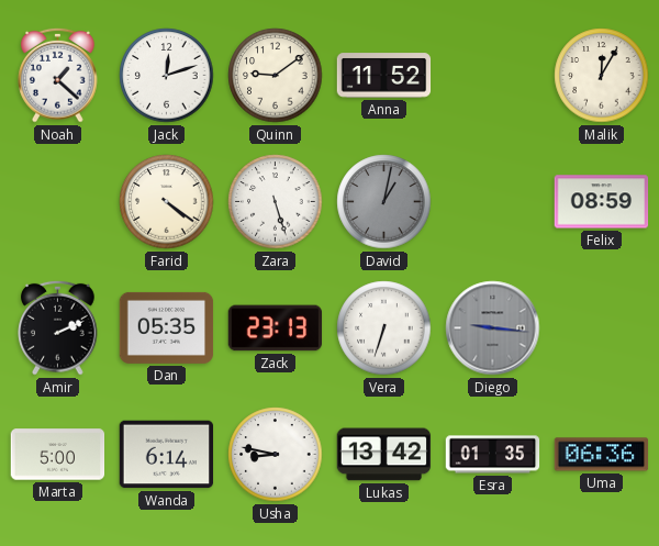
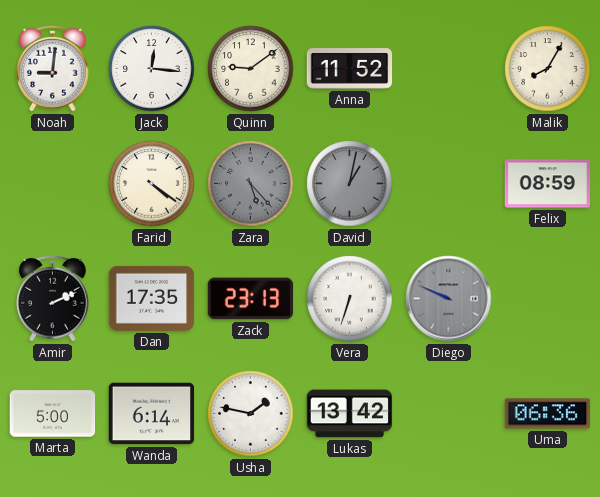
Noah: 1:22 -> 9:01
Jack: 12:12 -> 12:16
Malik: 12:05 -> 8:05
Zara: 5:27 -> 5:23
Zara dial: white -> grey
Dan: 05:35 -> 17:35
Diego: 9:16 -> 9:49
Usha: 8:47 -> 1:47
Esra: 01:35 -> none
